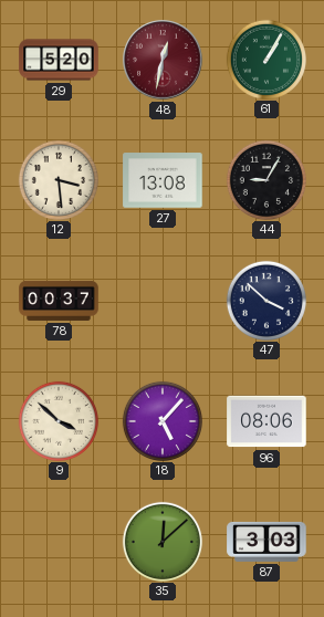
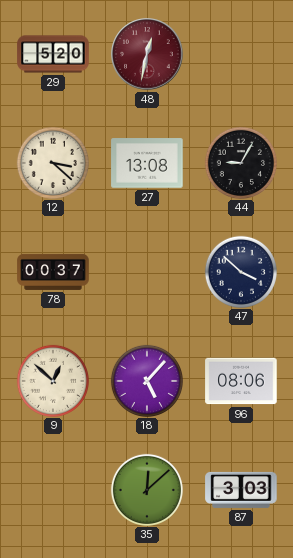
61: 1:05 -> none
12: 3:29 -> 3:22
9: 3:52 -> 12:52
